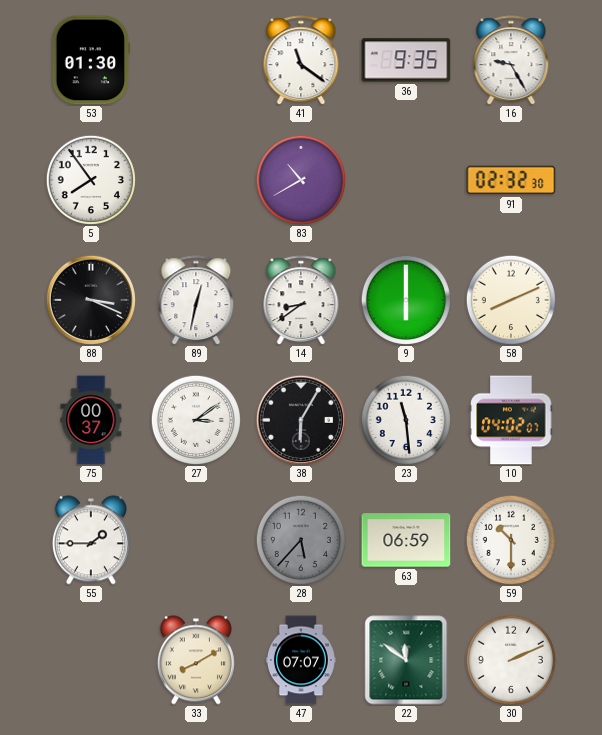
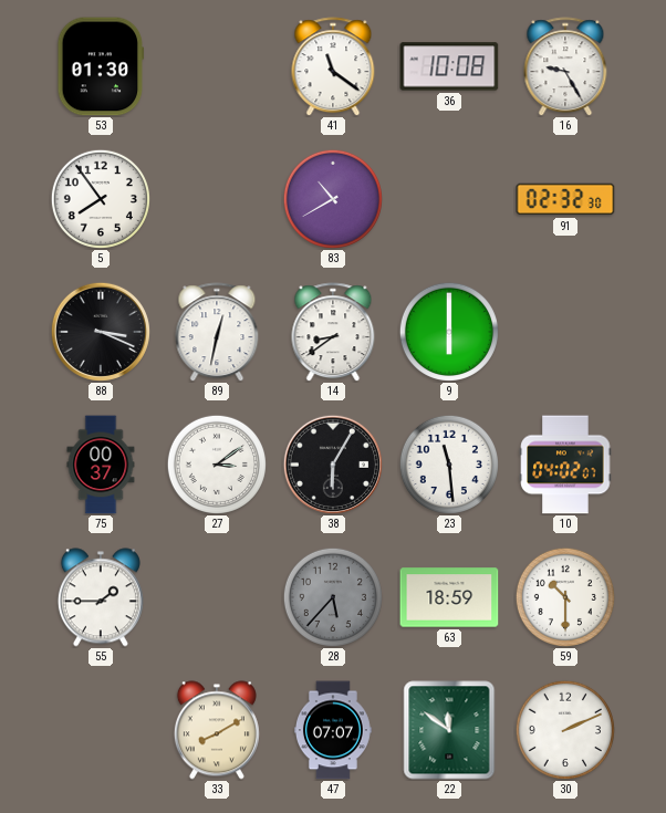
36: 9:35 -> 10:08
58: 8:11 -> none
63: 06:59 -> 18:59
